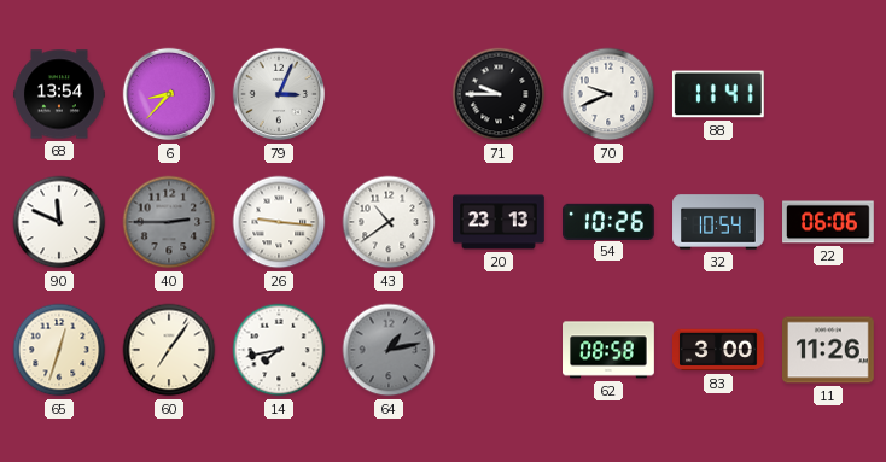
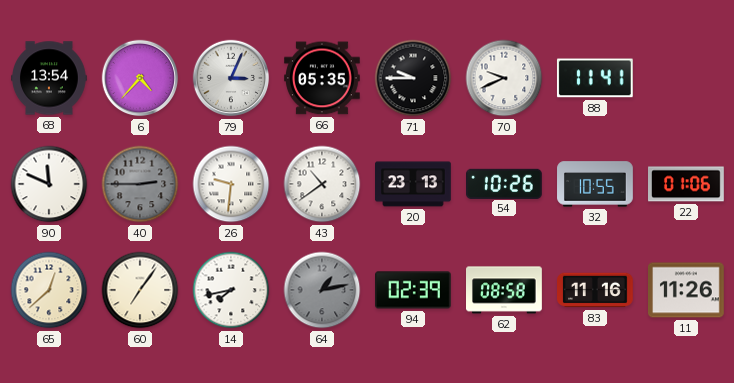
6: 8:37 -> 4:37
66: none -> 05:35
26: 9:16 -> 9:31
32: 10:54 -> 10:55
22: 06:06 -> 01:06
65: 12:33 -> 12:38
94: none -> 02:39
83: 3:00 -> 11:16
